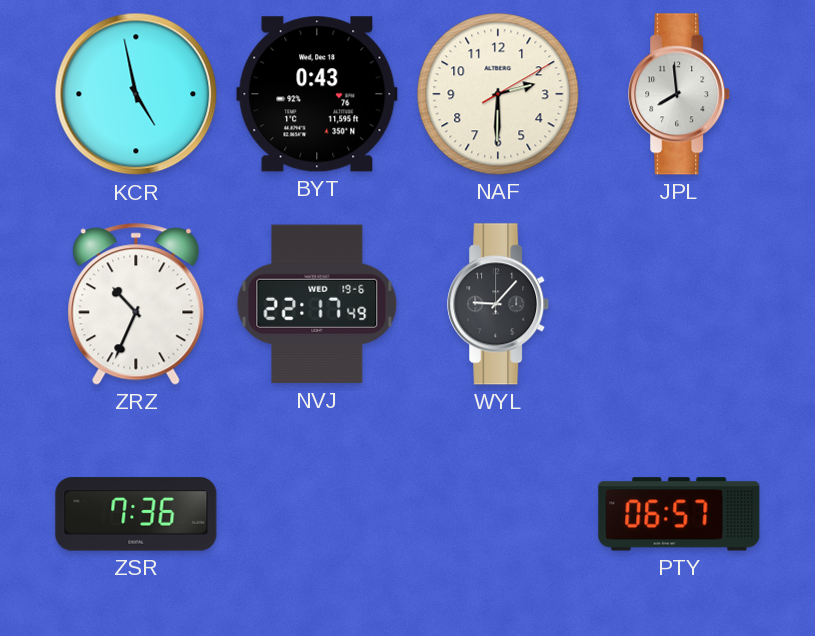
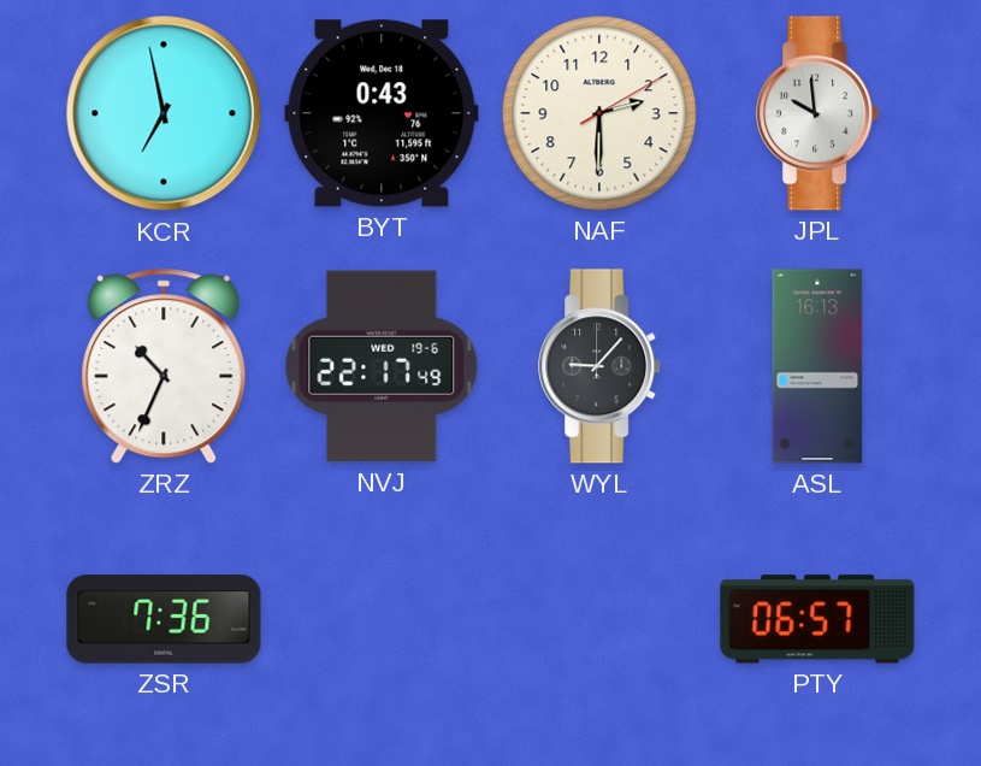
KCR: 4:58 -> 6:58
JPL: 7:59 -> 9:59
ASL: none -> 16:13
